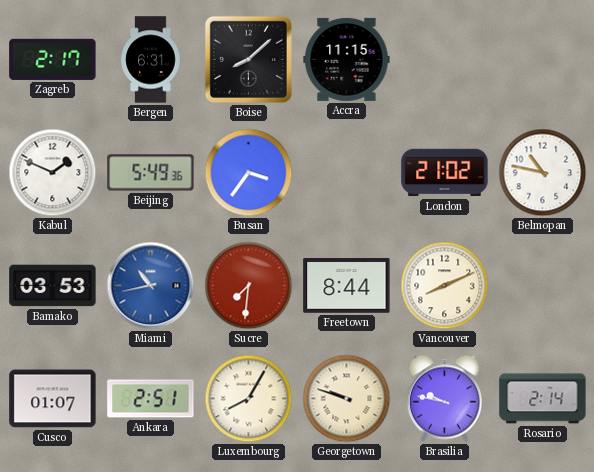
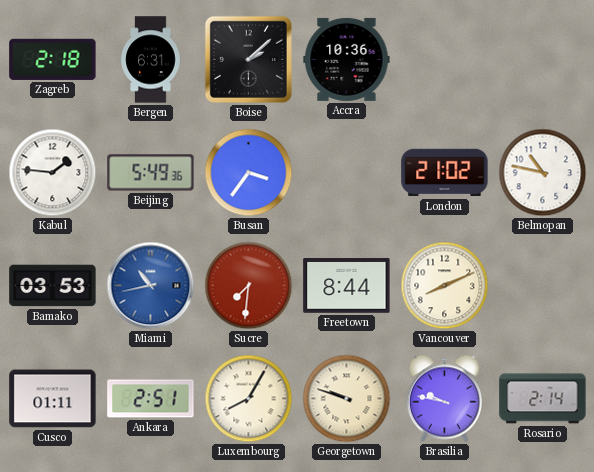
Zagreb: 2:17 -> 2:18
Boise: 8:08 -> 2:08
Accra: 11:15 -> 10:36
Kabul: 1:49 -> 1:46
Cusco: 01:07 -> 01:11
